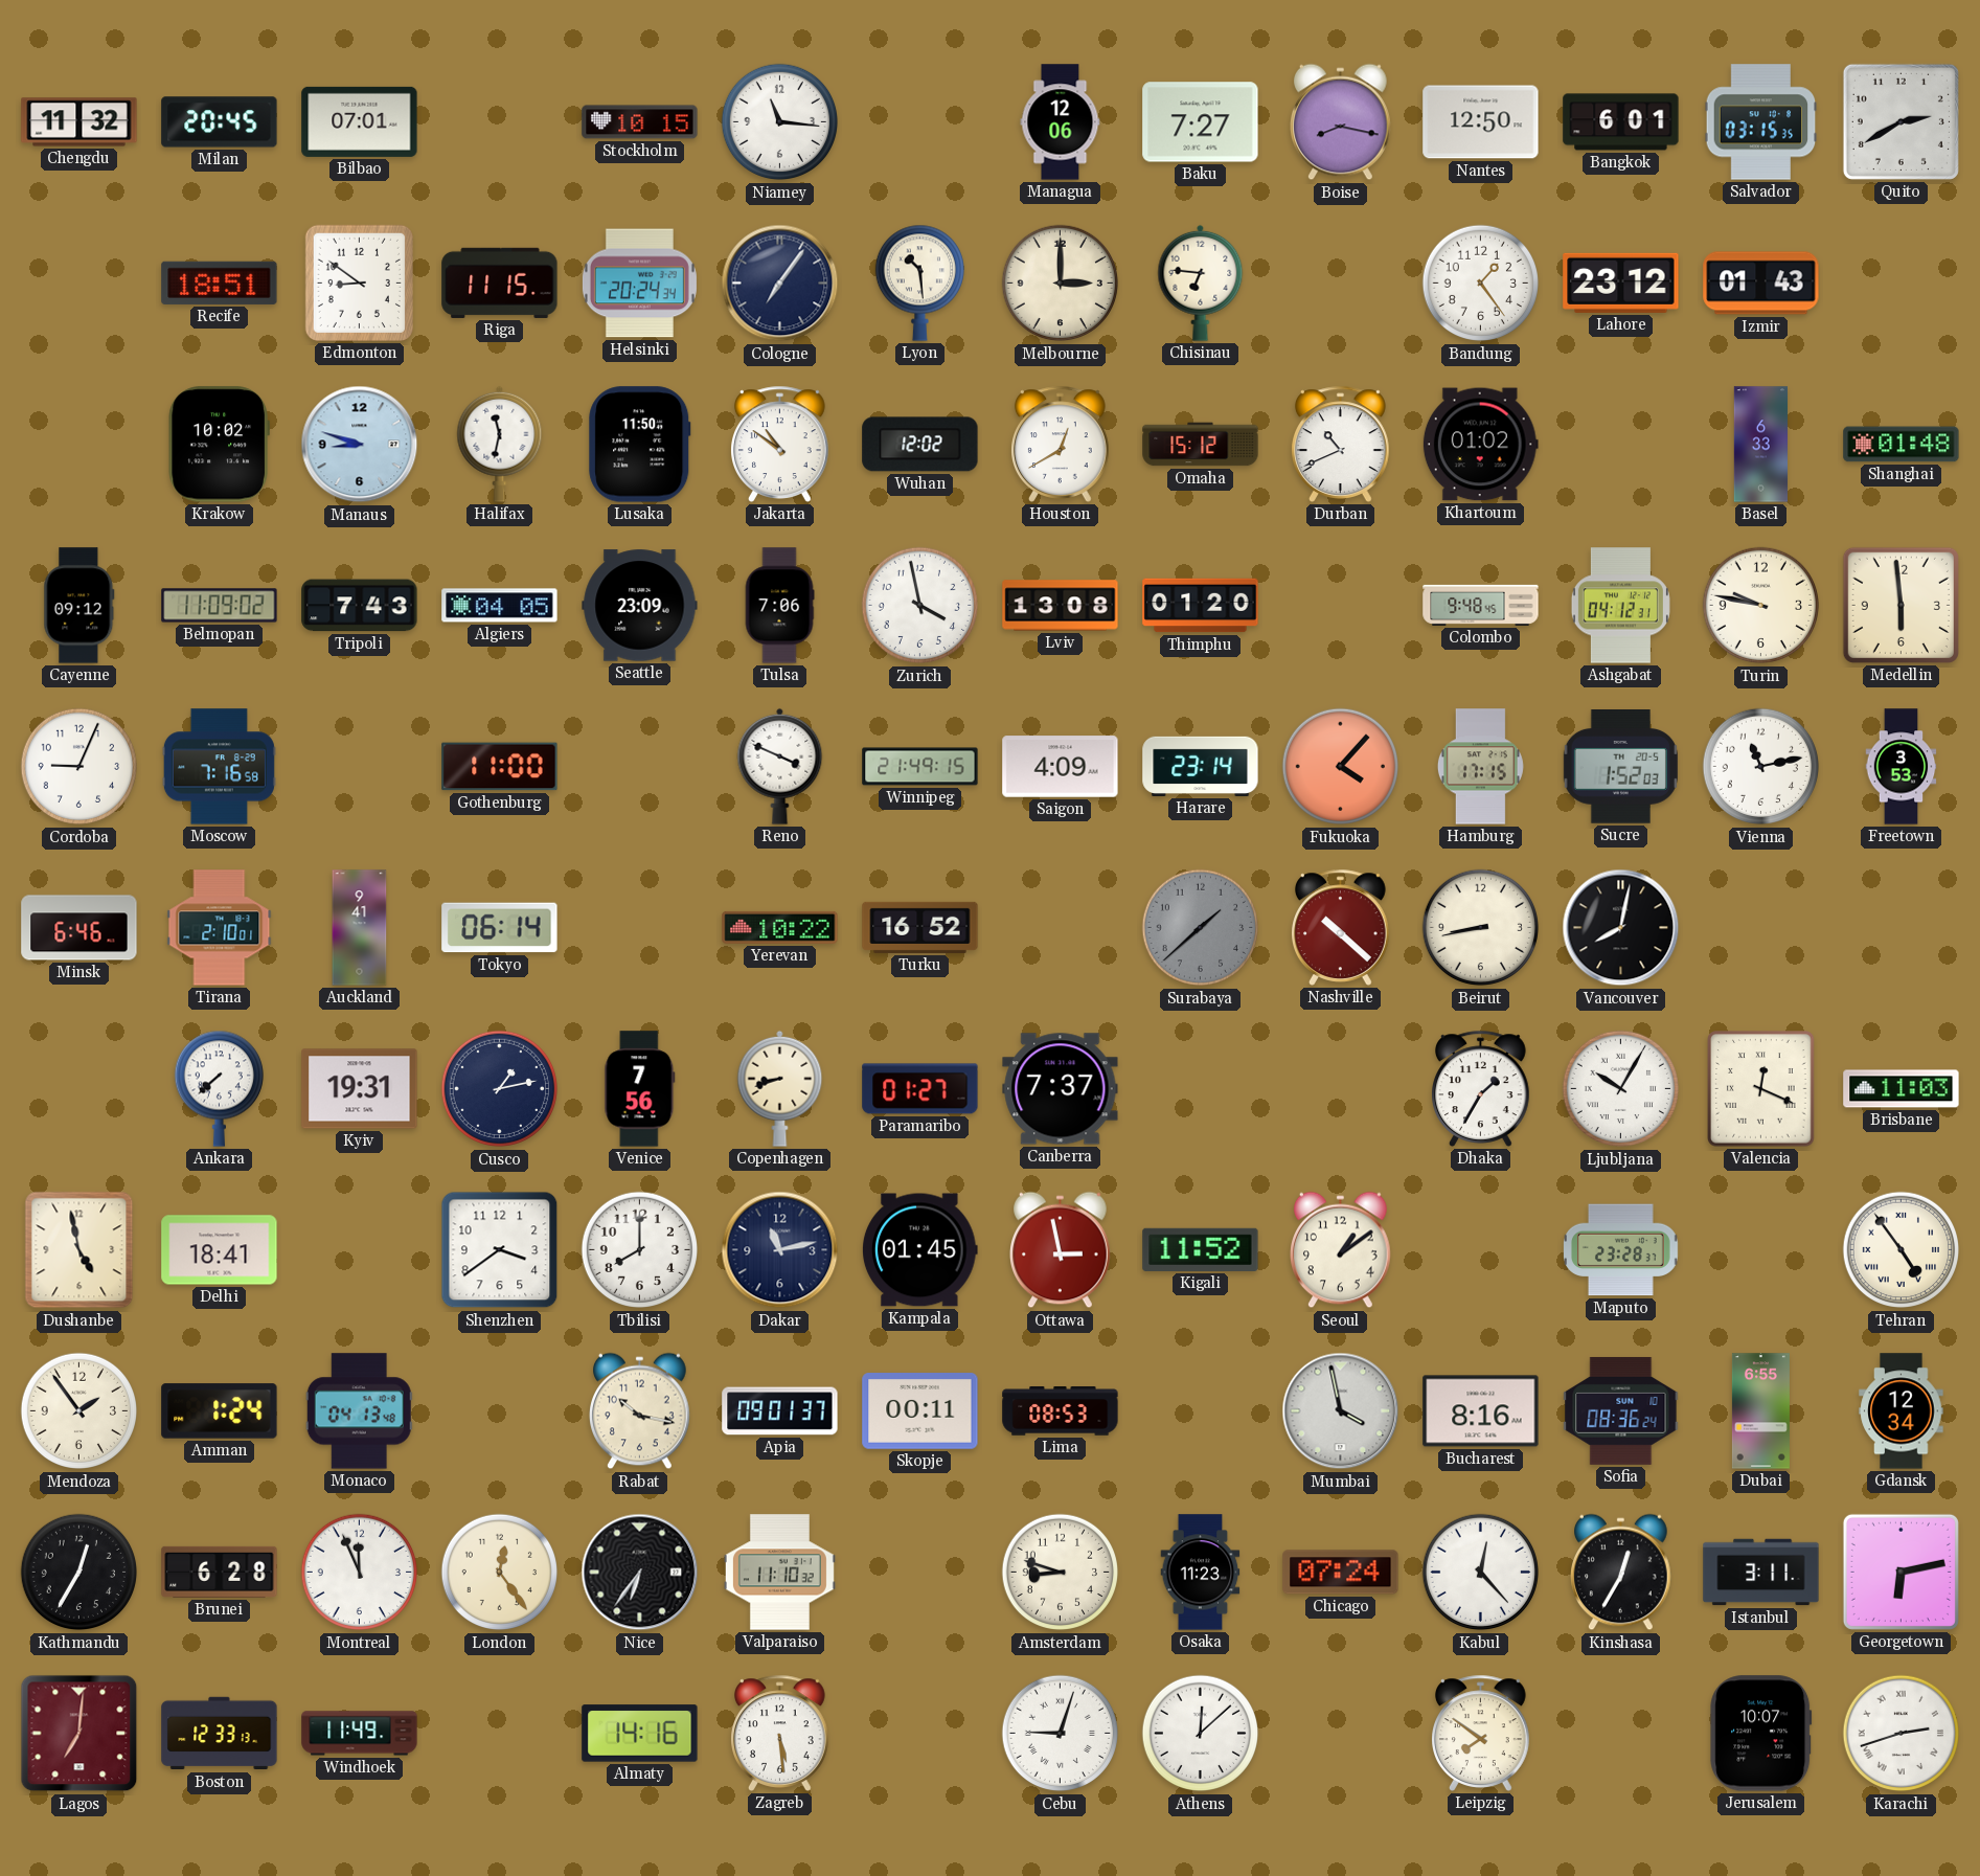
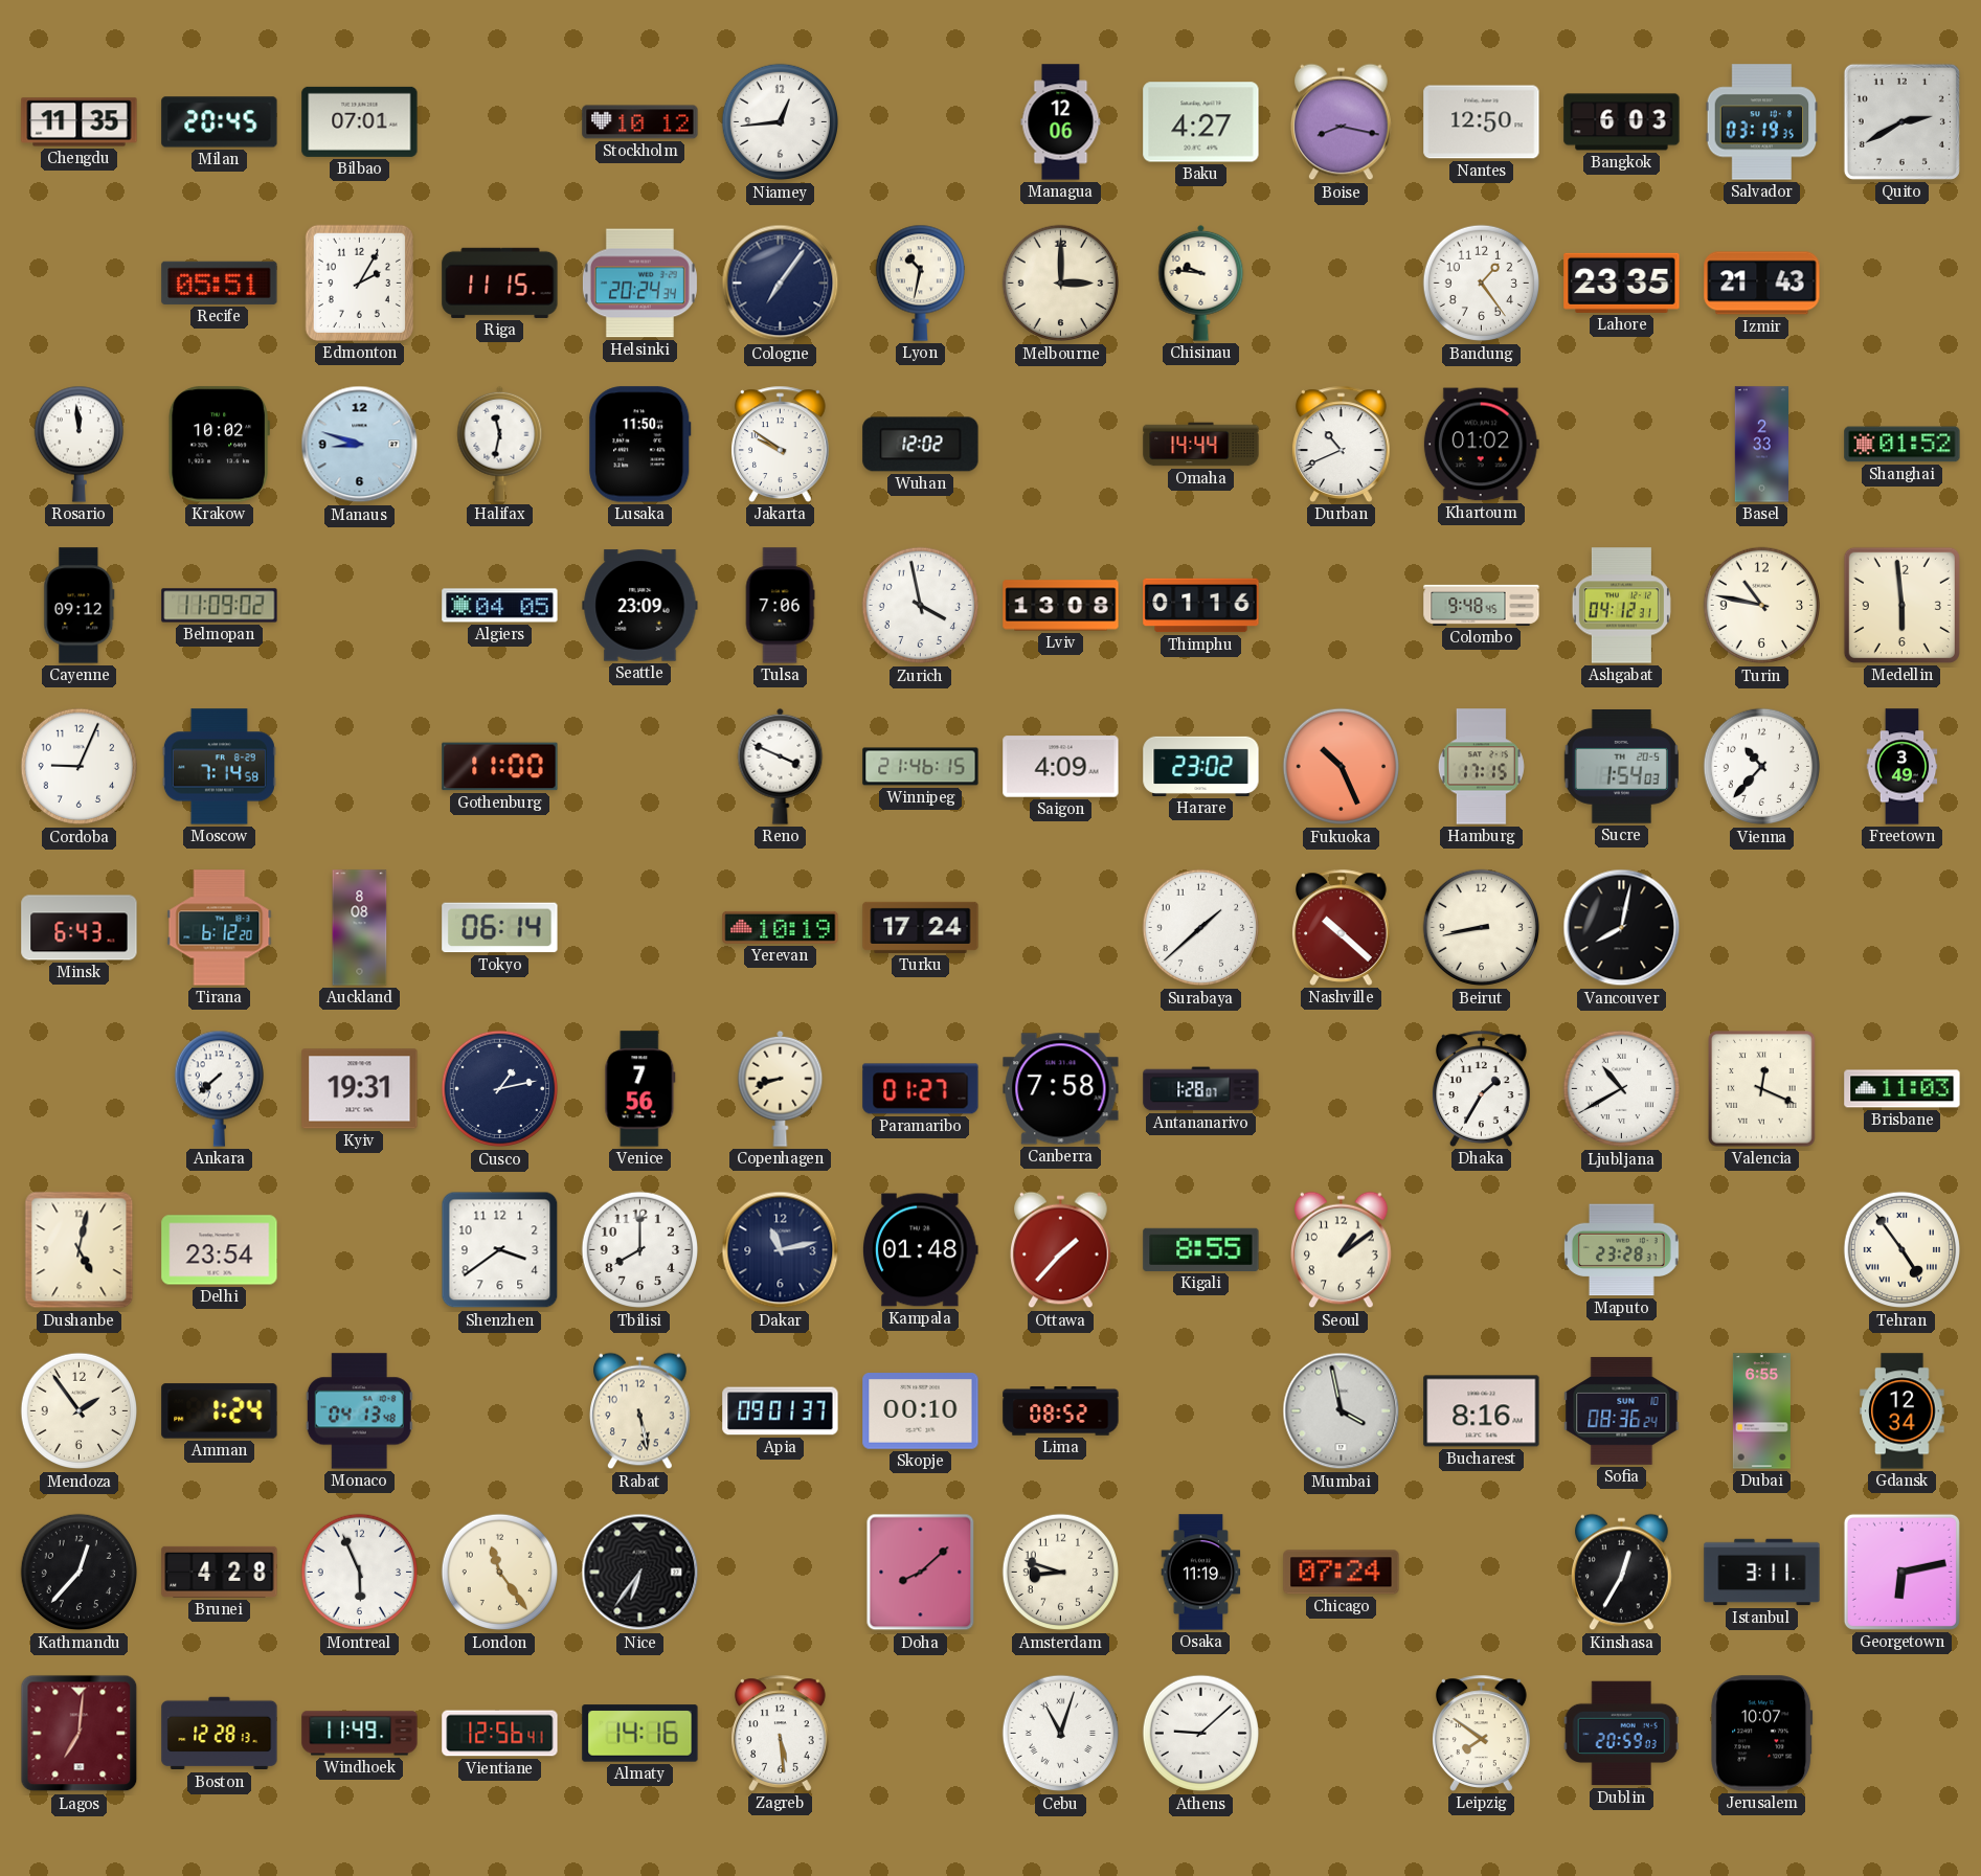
Chengdu: 11:32 -> 11:35
Stockholm: 10:15 -> 10:12
Niamey: 11:16 -> 12:44
Baku: 7:27 -> 4:27
Bangkok: 6:01 -> 6:03
Salvador: 03:15 -> 03:19
Recife: 18:51 -> 05:51
Edmonton: 8:51 -> 2:05
Lyon: 10:29 -> 10:32
Chisinau: 6:46 -> 9:46
Lahore: 23:12 -> 23:35
Izmir: 01:43 -> 21:43
Rosario: none -> 11:59
Jakarta: 10:51 -> 9:51
Houston: 12:40 -> none
Omaha: 15:12 -> 14:44
Basel: 6:33 -> 2:33
Shanghai: 01:48 -> 01:52
Tripoli: 7:43 -> none
Thimphu: 01:20 -> 01:16
Turin: 9:47 -> 10:47
Moscow: 7:16 -> 7:14
Winnipeg: 21:49 -> 21:46
Harare: 23:14 -> 23:02
Fukuoka: 4:07 -> 10:26
Sucre: 1:52 -> 1:54
Vienna: 11:13 -> 10:37
Freetown: 3:53 -> 3:49
Minsk: 6:46 -> 6:43
Tirana: 2:10 -> 6:12
Auckland: 9:41 -> 8:08
Yerevan: 10:22 -> 10:19
Turku: 16:52 -> 17:24
Surabaya dial: grey -> white
Canberra: 7:37 -> 7:58
Antananarivo: none -> 1:28
Ljubljana: 10:05 -> 10:40
Dushanbe: 4:58 -> 5:02
Delhi: 18:41 -> 23:54
Kampala: 01:45 -> 01:48
Ottawa: 2:58 -> 1:37
Kigali: 11:52 -> 8:55
Rabat: 10:17 -> 5:28
Skopje: 00:11 -> 00:10
Lima: 08:53 -> 08:52
Kathmandu: 12:35 -> 12:37
Brunei: 6:28 -> 4:28
Montreal: 11:56 -> 5:56
London: 12:24 -> 11:24
Valparaiso: 11:10 -> none
Doha: none -> 8:08
Osaka: 11:23 -> 11:19
Kabul: 12:23 -> none
Boston: 12:33 -> 12:28
Vientiane: none -> 12:56
Cebu: 9:03 -> 11:03
Athens: 12:08 -> 9:08
Dublin: none -> 20:59
Karachi: 2:42 -> none
